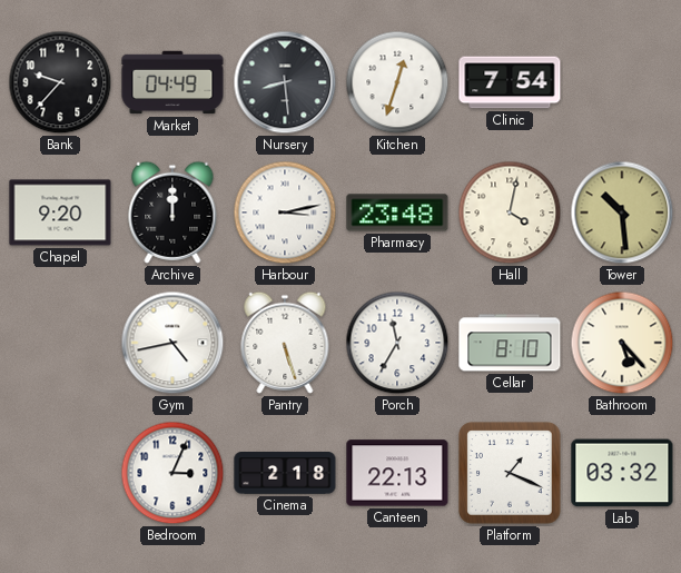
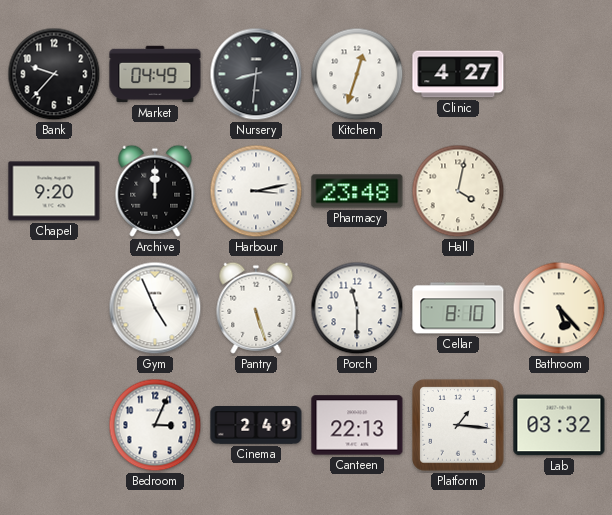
Nursery: 8:29 -> 8:31
Clinic: 7:54 -> 4:27
Tower: 10:29 -> none
Gym: 4:43 -> 4:56
Porch: 11:35 -> 11:30
Cinema: 2:18 -> 2:49
Platform: 1:19 -> 1:16
